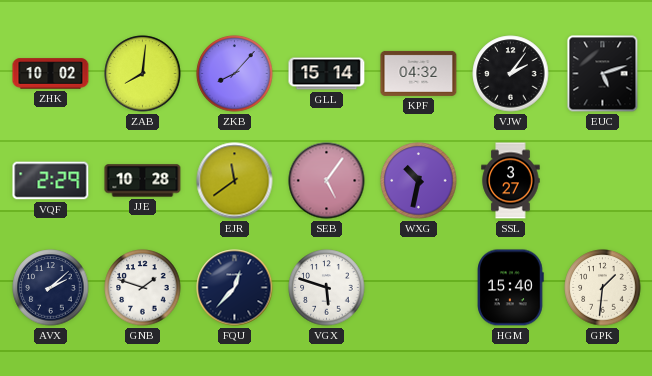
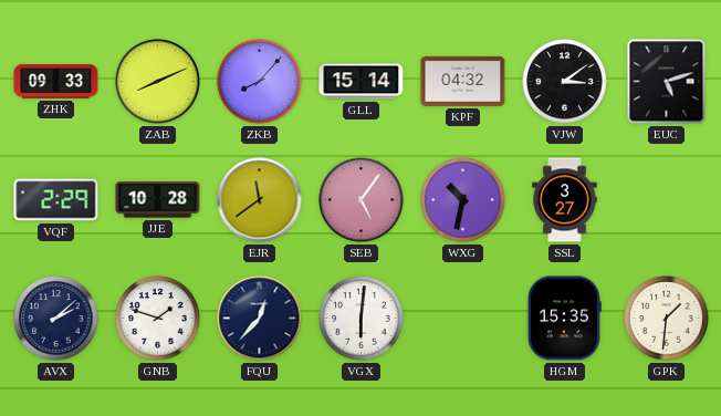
ZHK: 10:02 -> 09:33
ZAB: 8:01 -> 8:11
VJW: 2:06 -> 3:09
VGX: 5:48 -> 6:01
HGM: 15:40 -> 15:35
